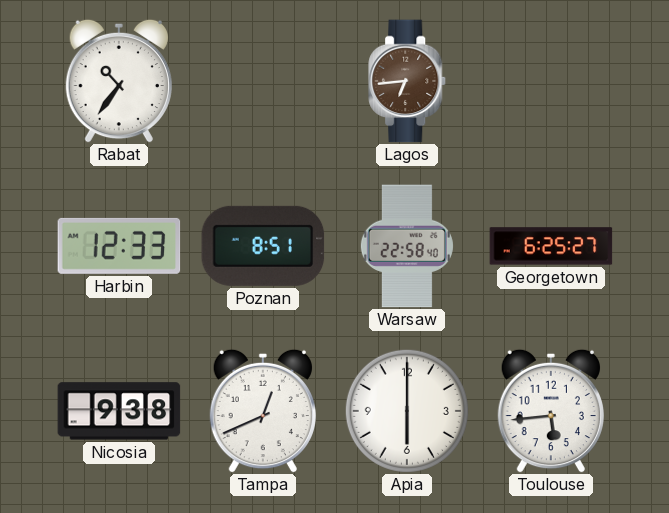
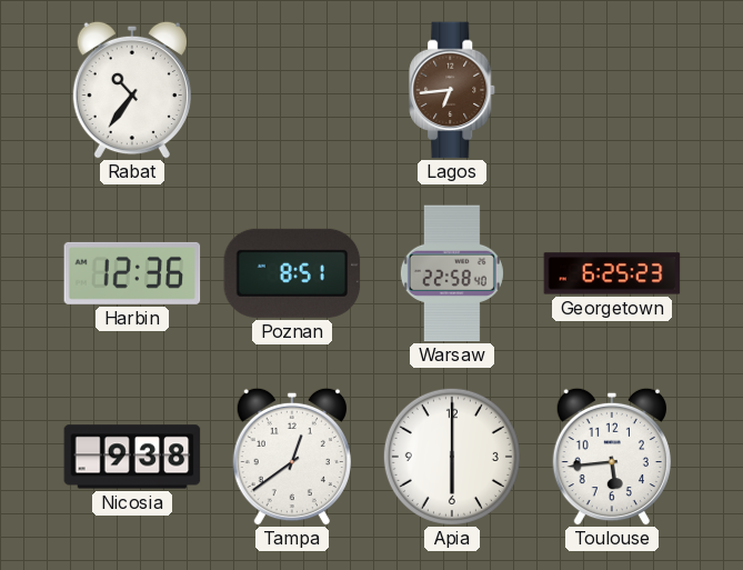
Harbin: 12:33 -> 12:36
Georgetown: 6:25:27 -> 6:25:23
Tampa: 12:41 -> 12:39
